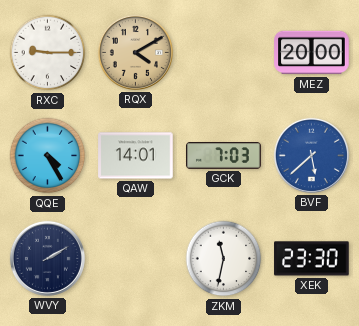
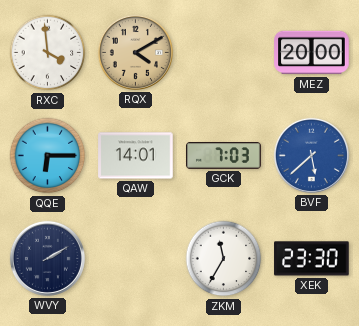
RXC: 9:15 -> 3:59
QQE: 4:25 -> 6:15
ZKM: 11:32 -> 11:35
